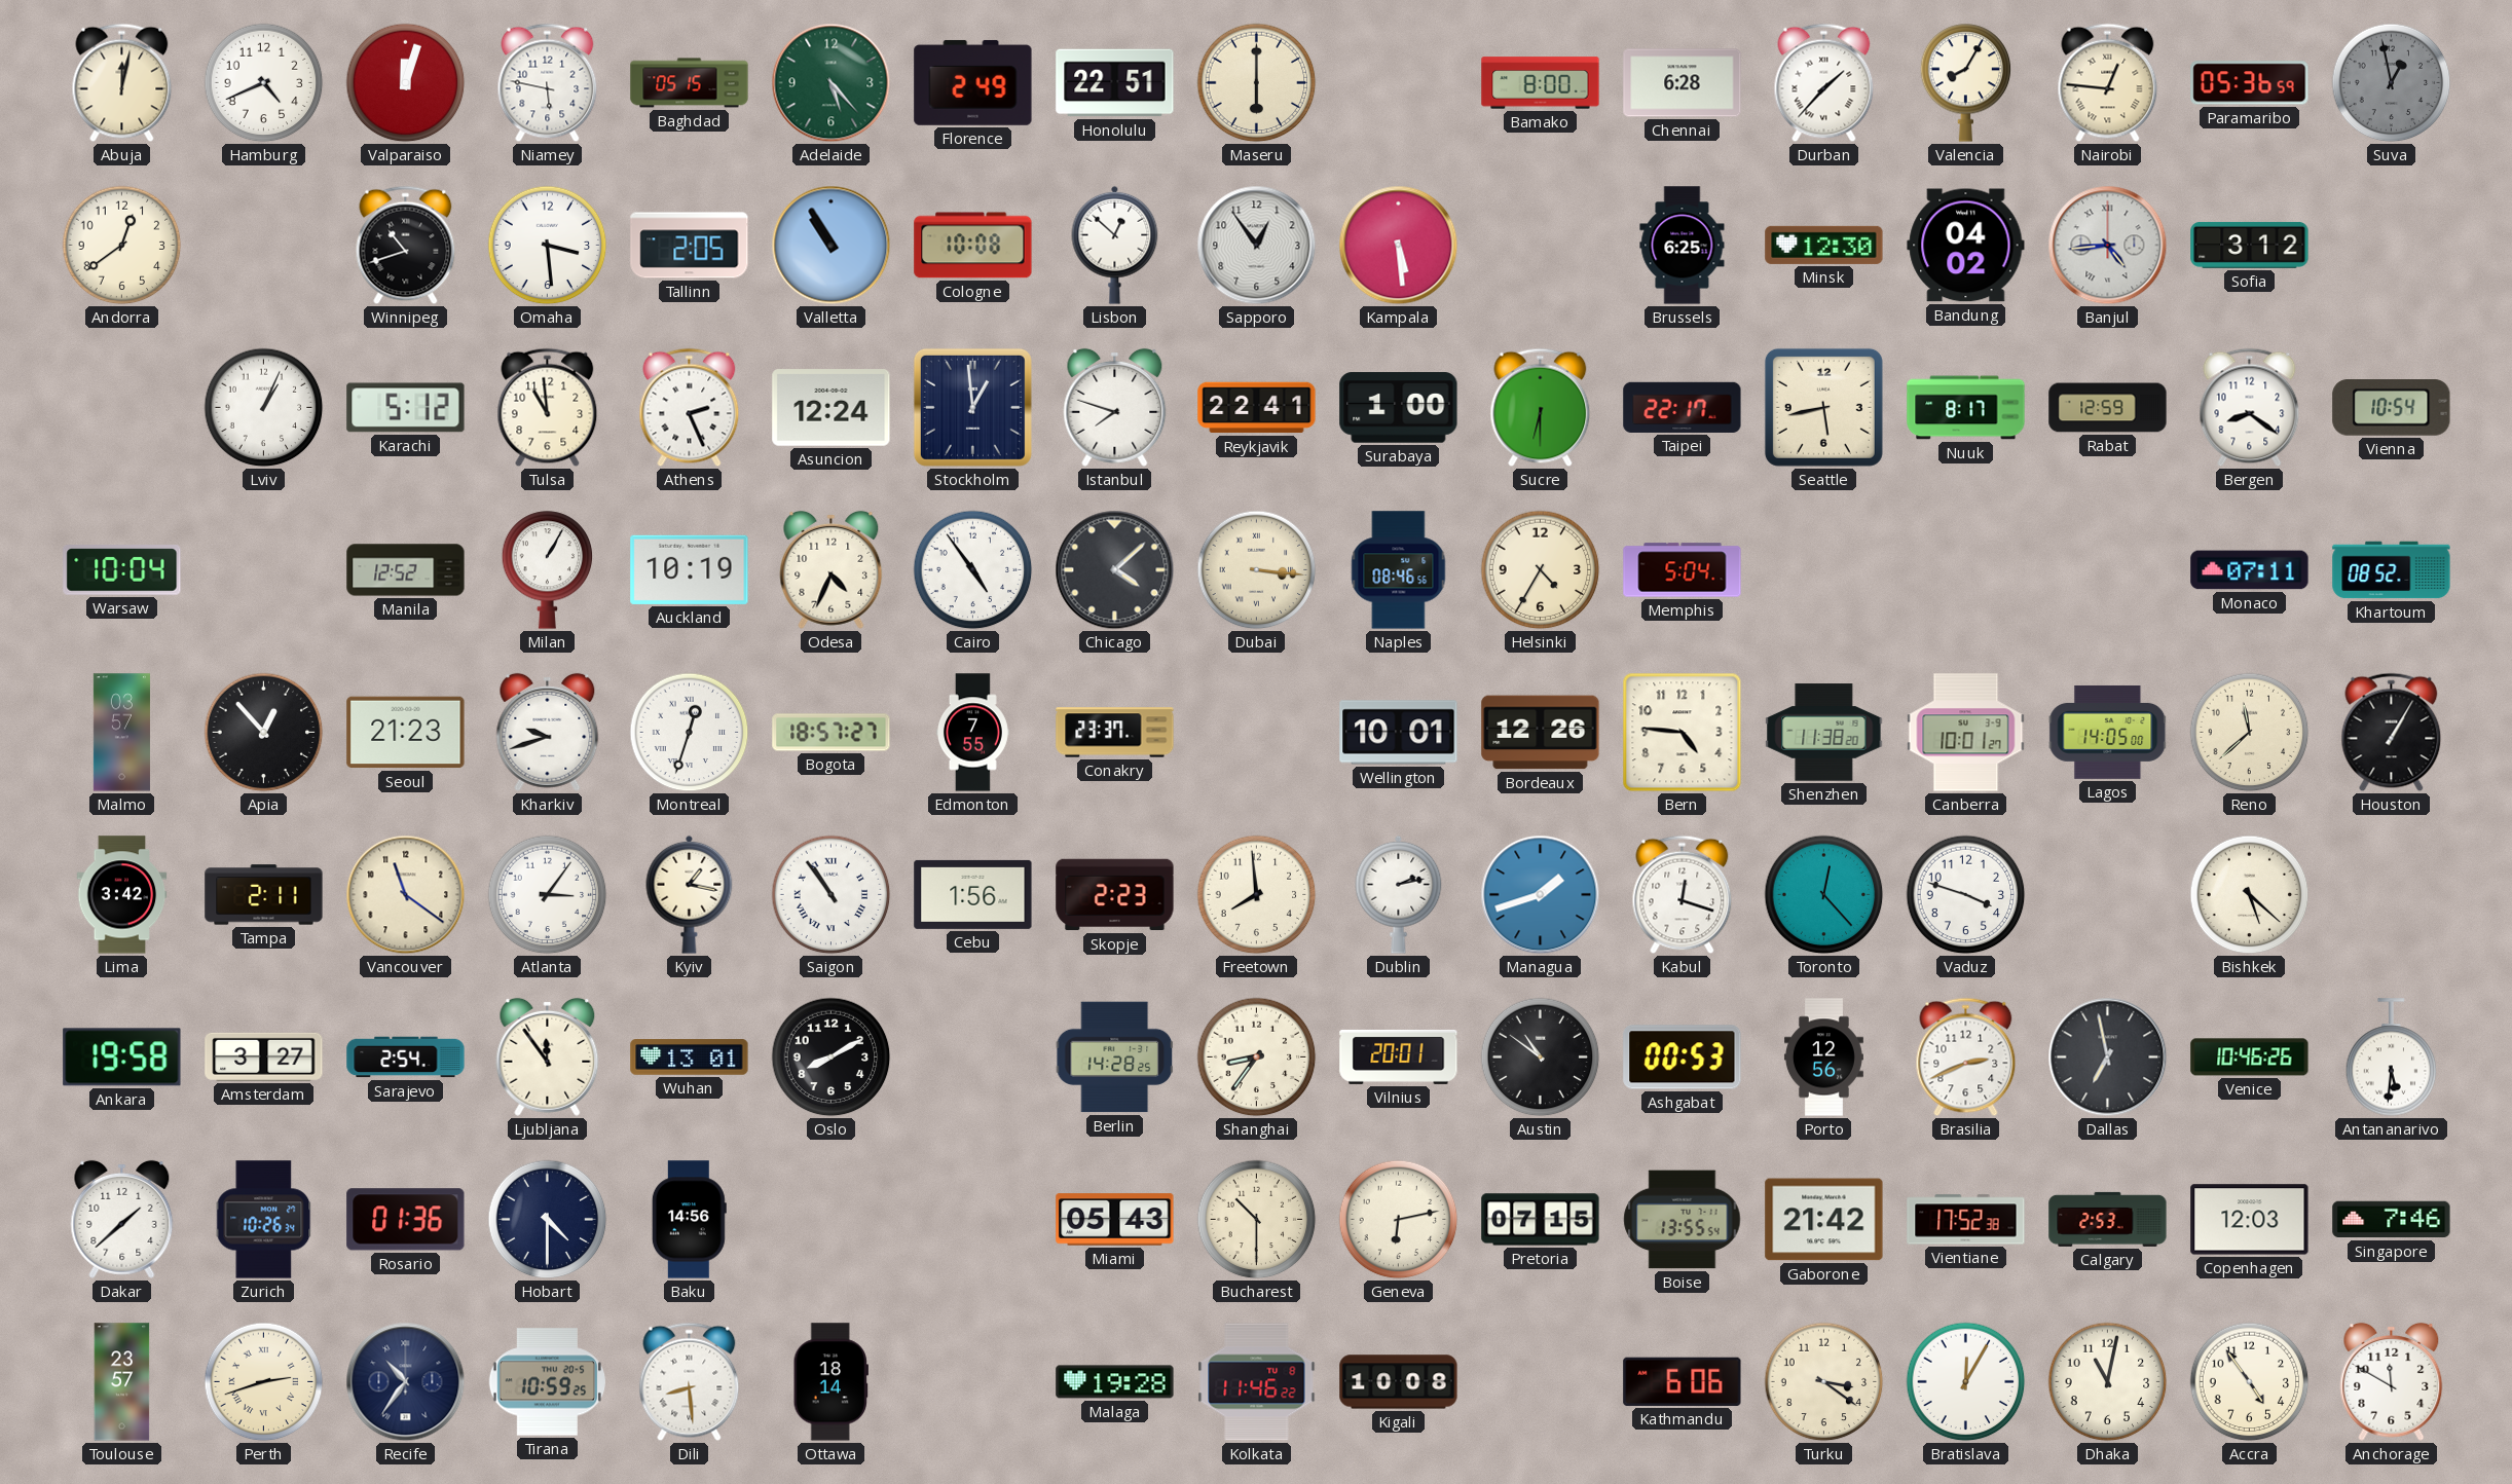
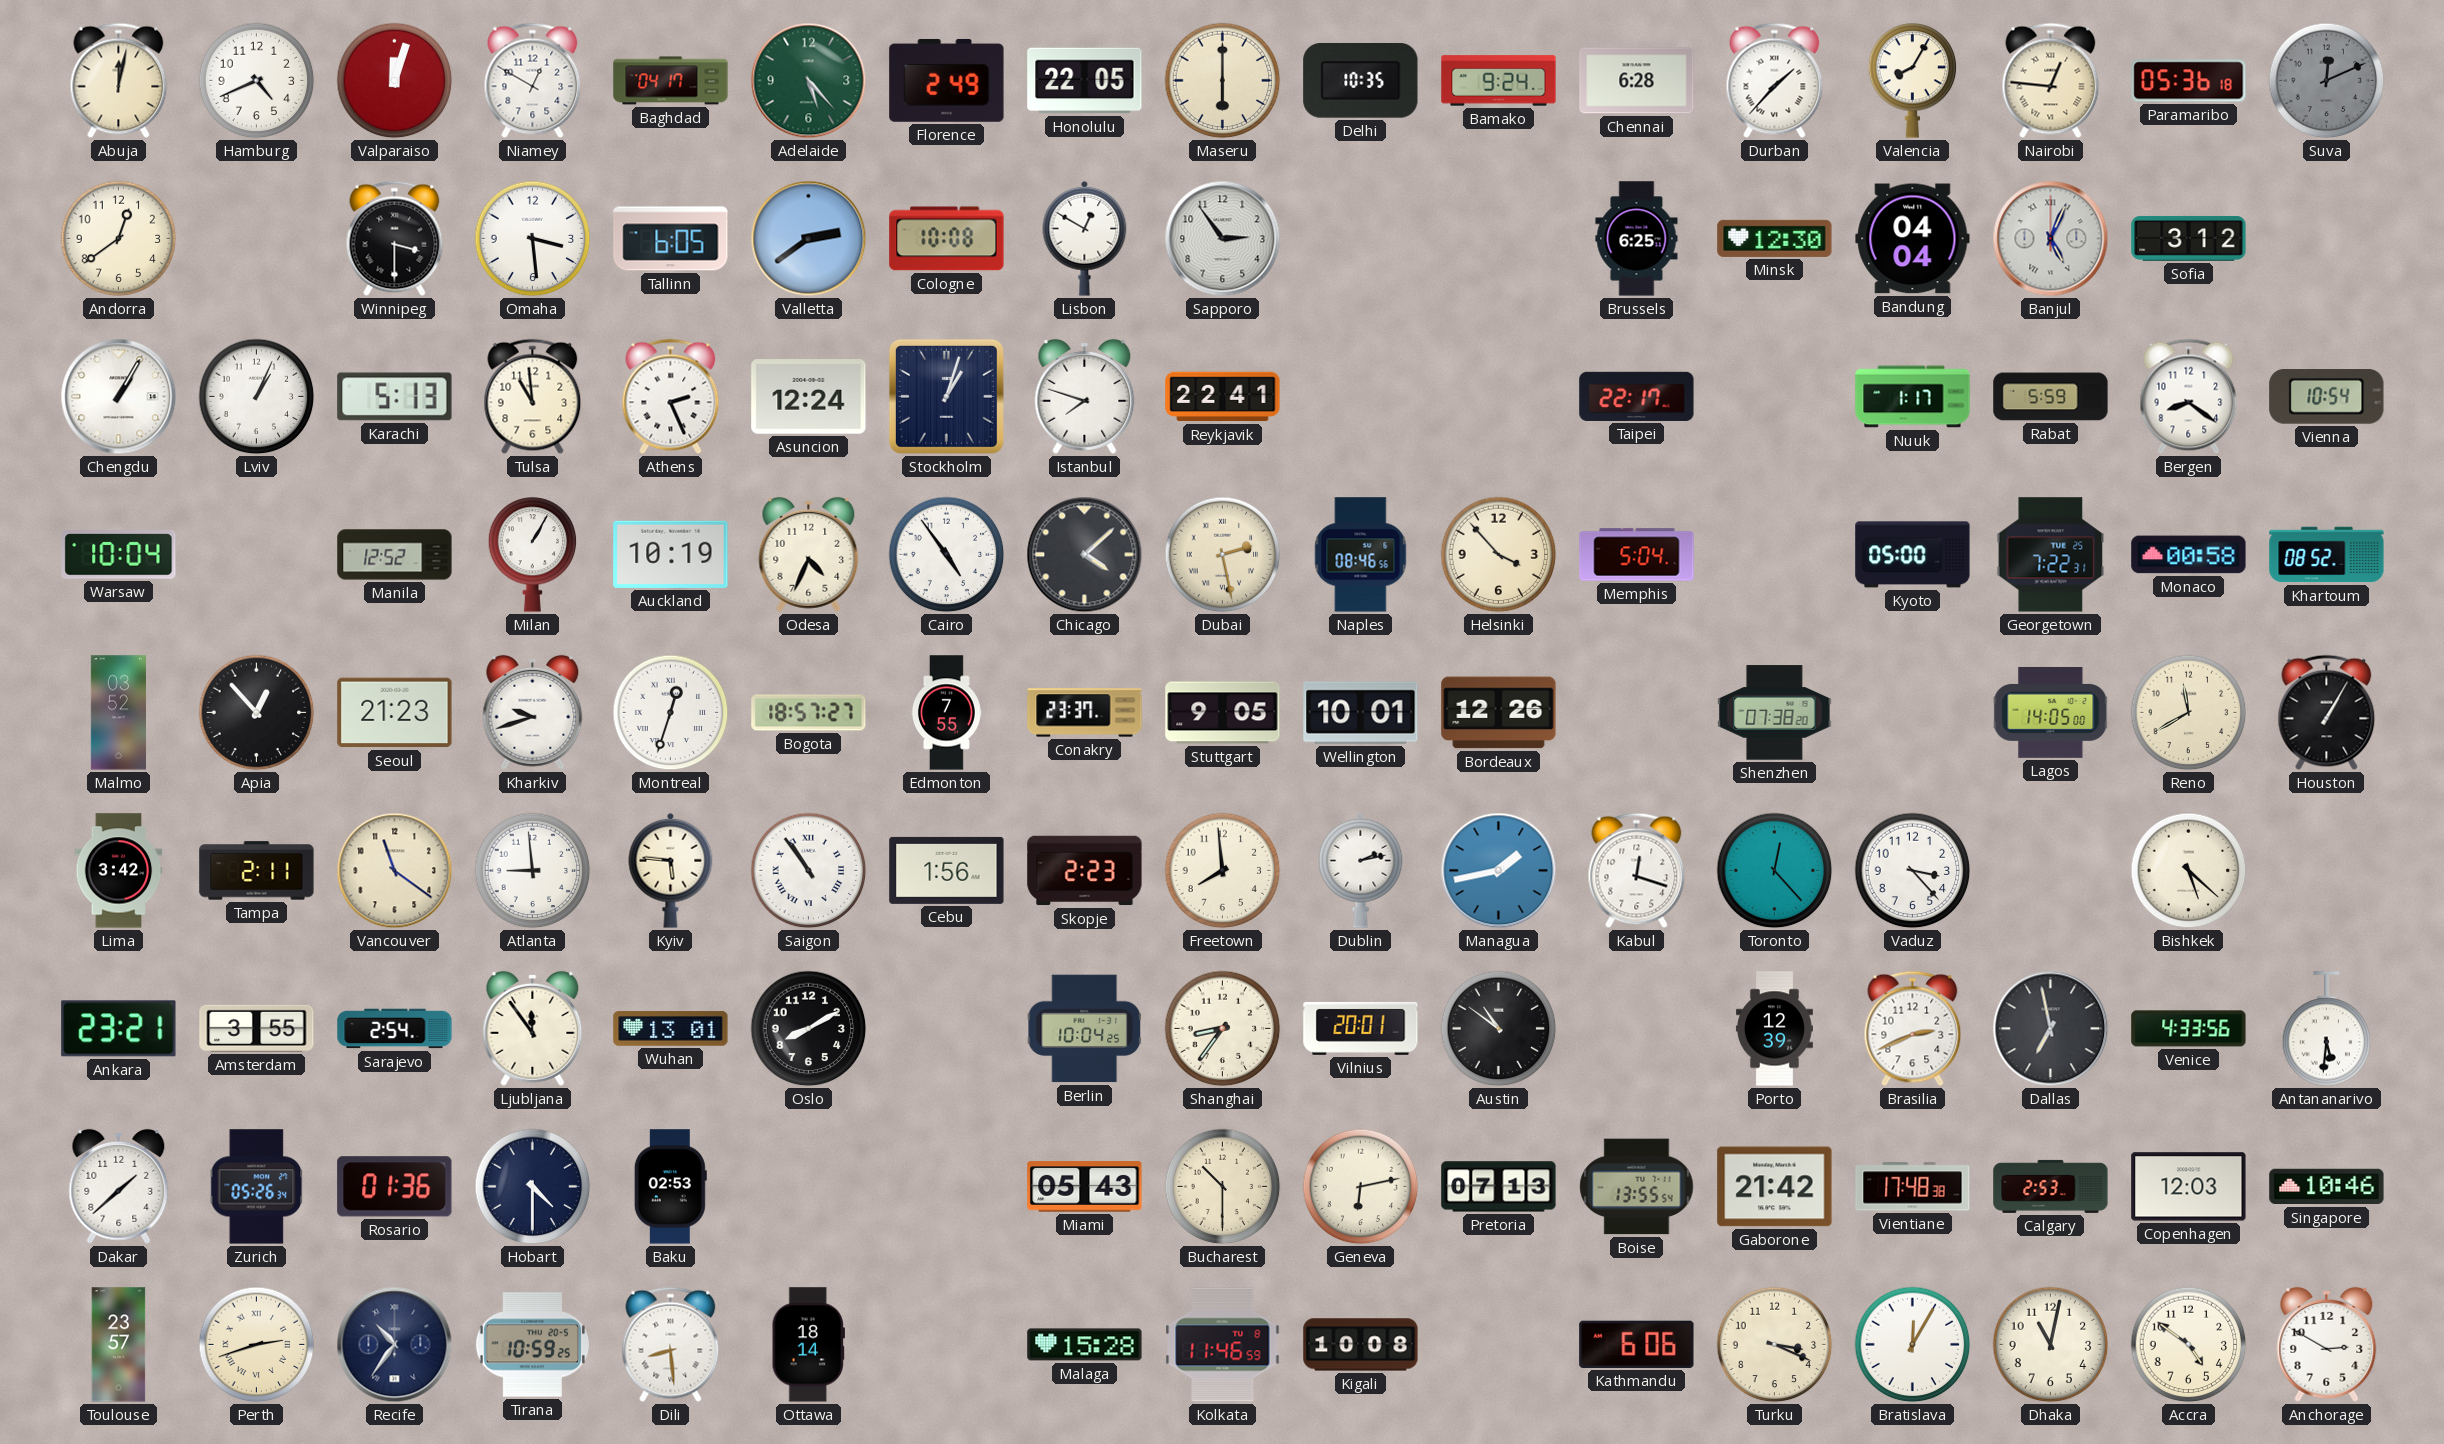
Niamey: 5:47 -> 12:50
Baghdad: 05:15 -> 04:17
Honolulu: 22:51 -> 22:05
Delhi: none -> 10:35
Bamako: 8:00 -> 9:24
Paramaribo: 05:36:59 -> 05:36:18
Suva: 12:58 -> 12:11
Winnipeg: 10:42 -> 3:30
Tallinn: 2:05 -> 6:05
Valletta: 10:55 -> 2:39
Lisbon: 12:52 -> 12:50
Sapporo: 12:54 -> 2:54
Kampala: 5:29 -> none
Bandung: 04:02 -> 04:04
Banjul: 4:44 -> 5:04
Chengdu: none -> 1:05
Karachi: 5:12 -> 5:13
Stockholm: 12:59 -> 1:03
Surabaya: 1:00 -> none
Sucre: 6:30 -> none
Seattle: 5:43 -> none
Nuuk: 8:17 -> 1:17
Rabat: 12:59 -> 5:59
Dubai: 3:16 -> 2:28
Helsinki: 4:35 -> 3:53
Kyoto: none -> 05:00
Georgetown: none -> 7:22
Monaco: 07:11 -> 00:58
Malmo: 03:57 -> 03:52
Stuttgart: none -> 9:05
Bern: 4:46 -> none
Shenzhen: 11:38 -> 07:38
Canberra: 10:01 -> none
Reno: 11:38 -> 11:40
Atlanta: 3:06 -> 8:59
Kyiv: 1:17 -> 5:46
Managua: 1:42 -> 1:43
Vaduz: 3:48 -> 3:23
Ankara: 19:58 -> 23:21
Amsterdam: 3:27 -> 3:55
Berlin: 14:28 -> 10:04
Ashgabat: 00:53 -> none
Porto: 12:56 -> 12:39
Venice: 10:46 -> 4:33
Zurich: 10:26 -> 05:26
Baku: 14:56 -> 02:53
Pretoria: 07:15 -> 07:13
Vientiane: 17:52 -> 17:48
Singapore: 7:46 -> 10:46
Malaga: 19:28 -> 15:28
Kolkata: 11:46:22 -> 11:46:59
Turku: 3:21 -> 3:19
Accra: 4:54 -> 4:51
Anchorage: 11:50 -> 2:50
